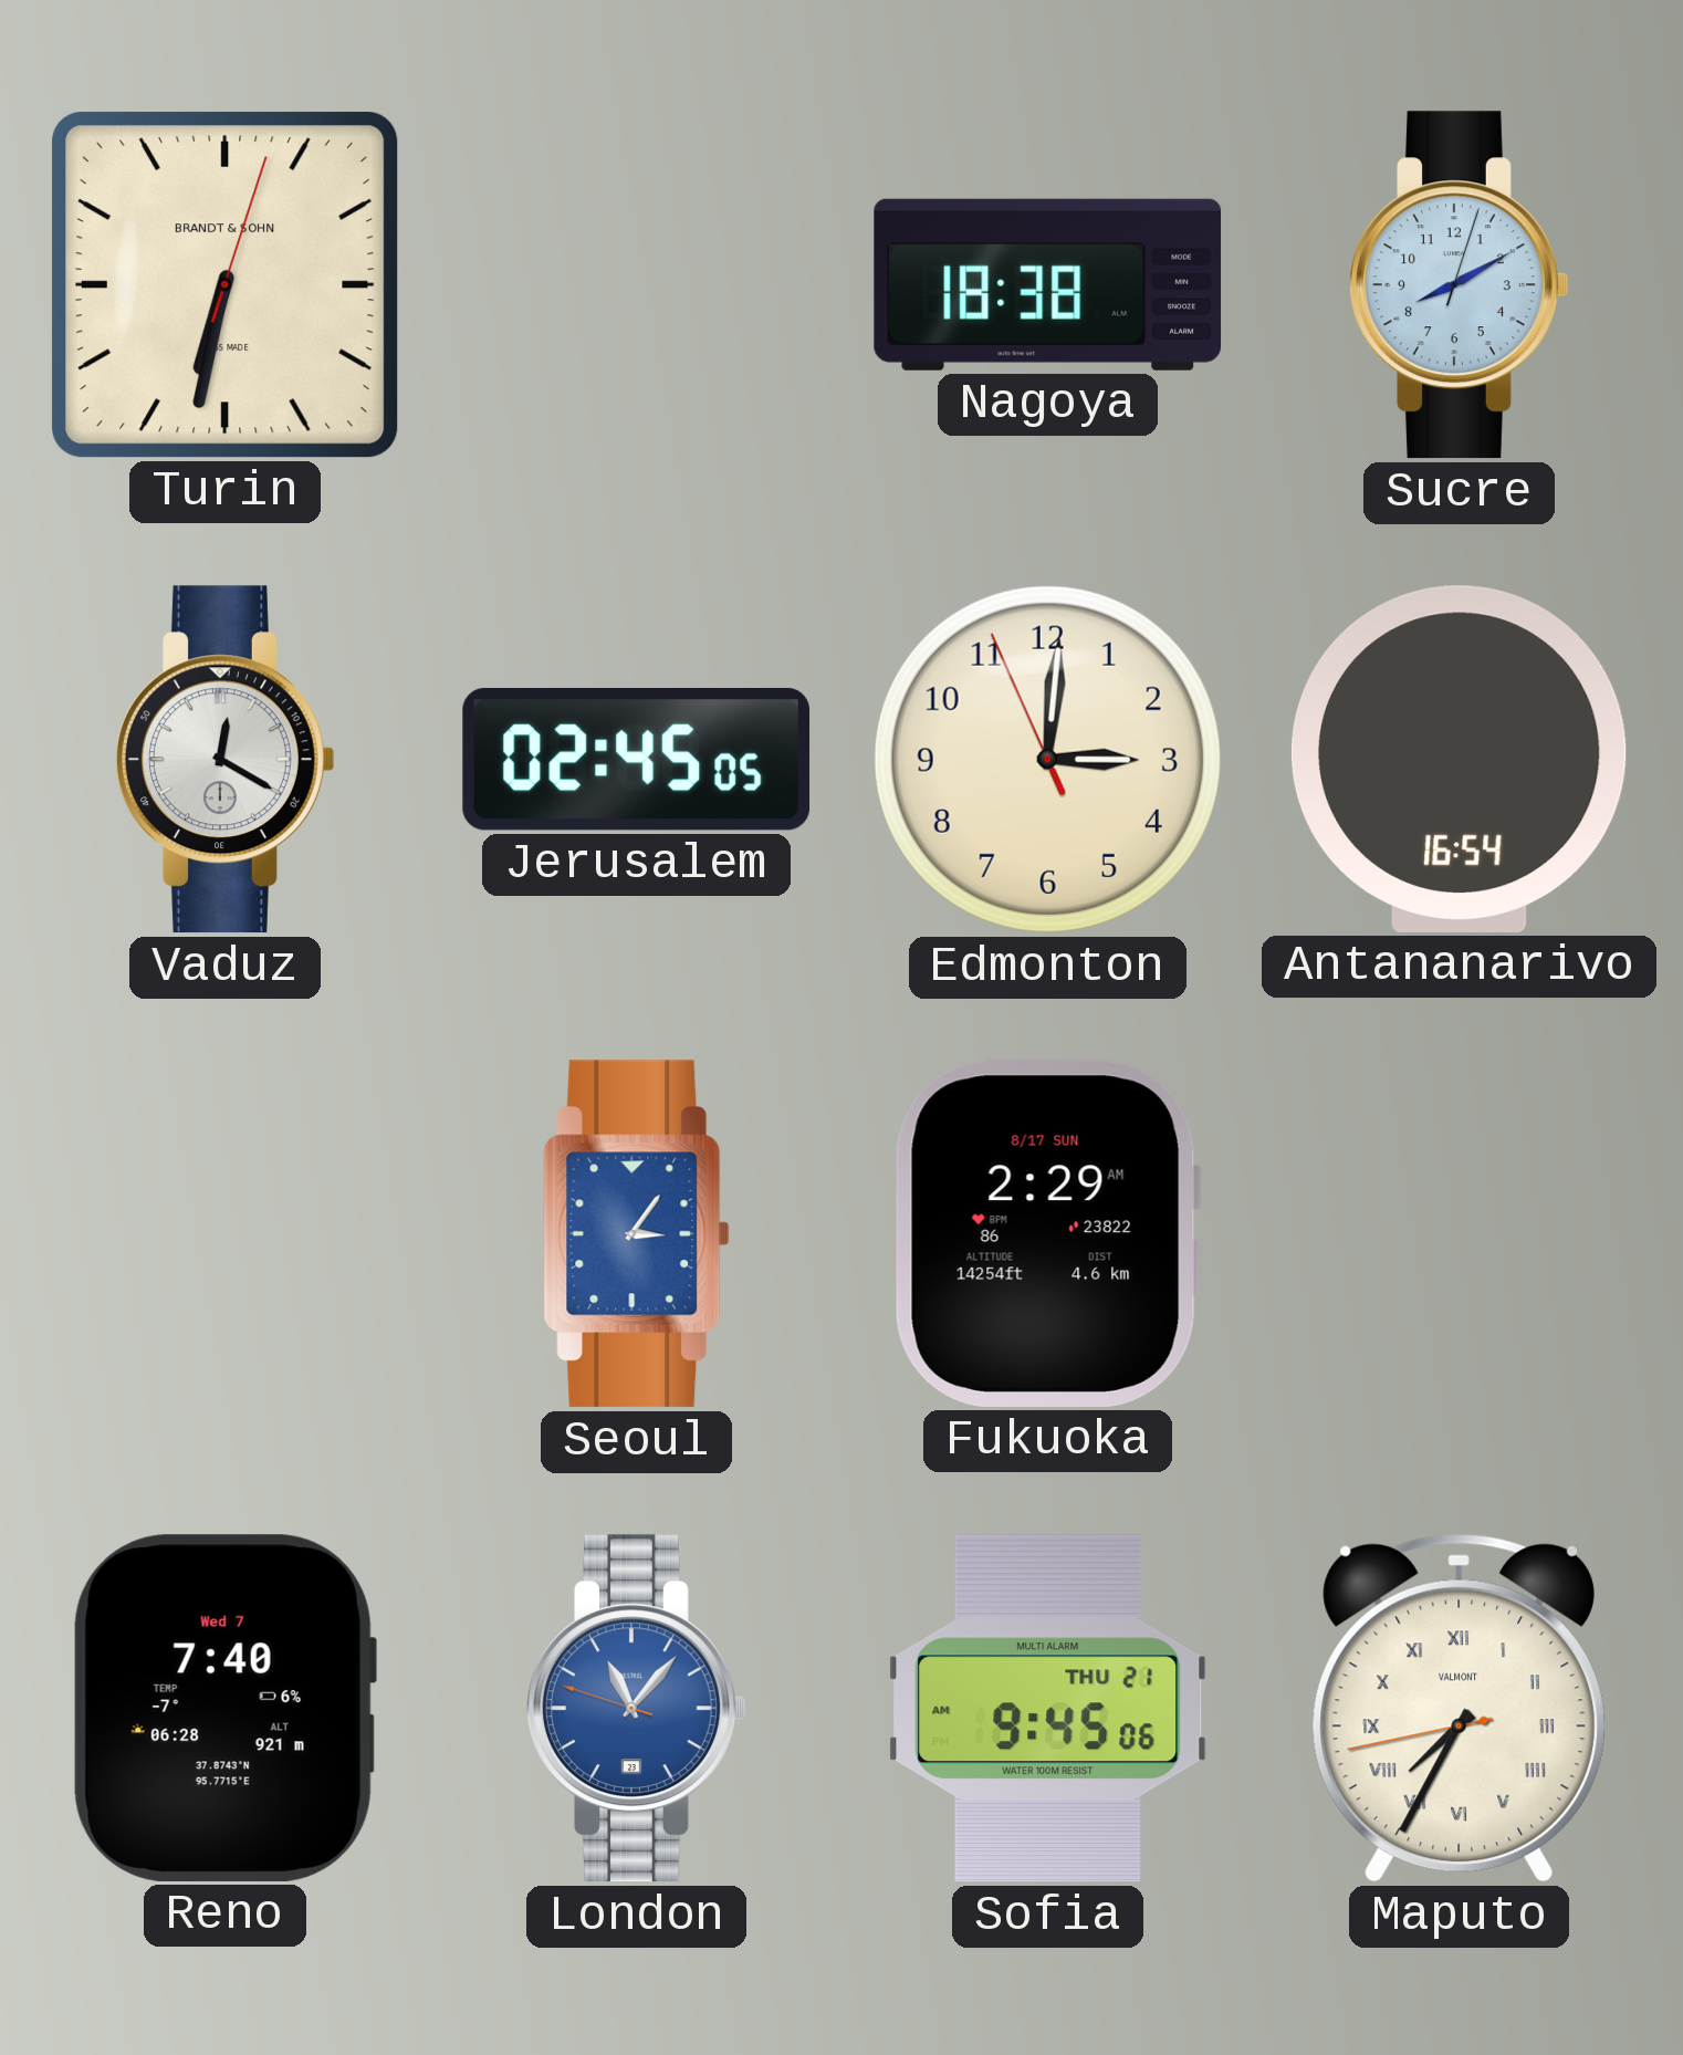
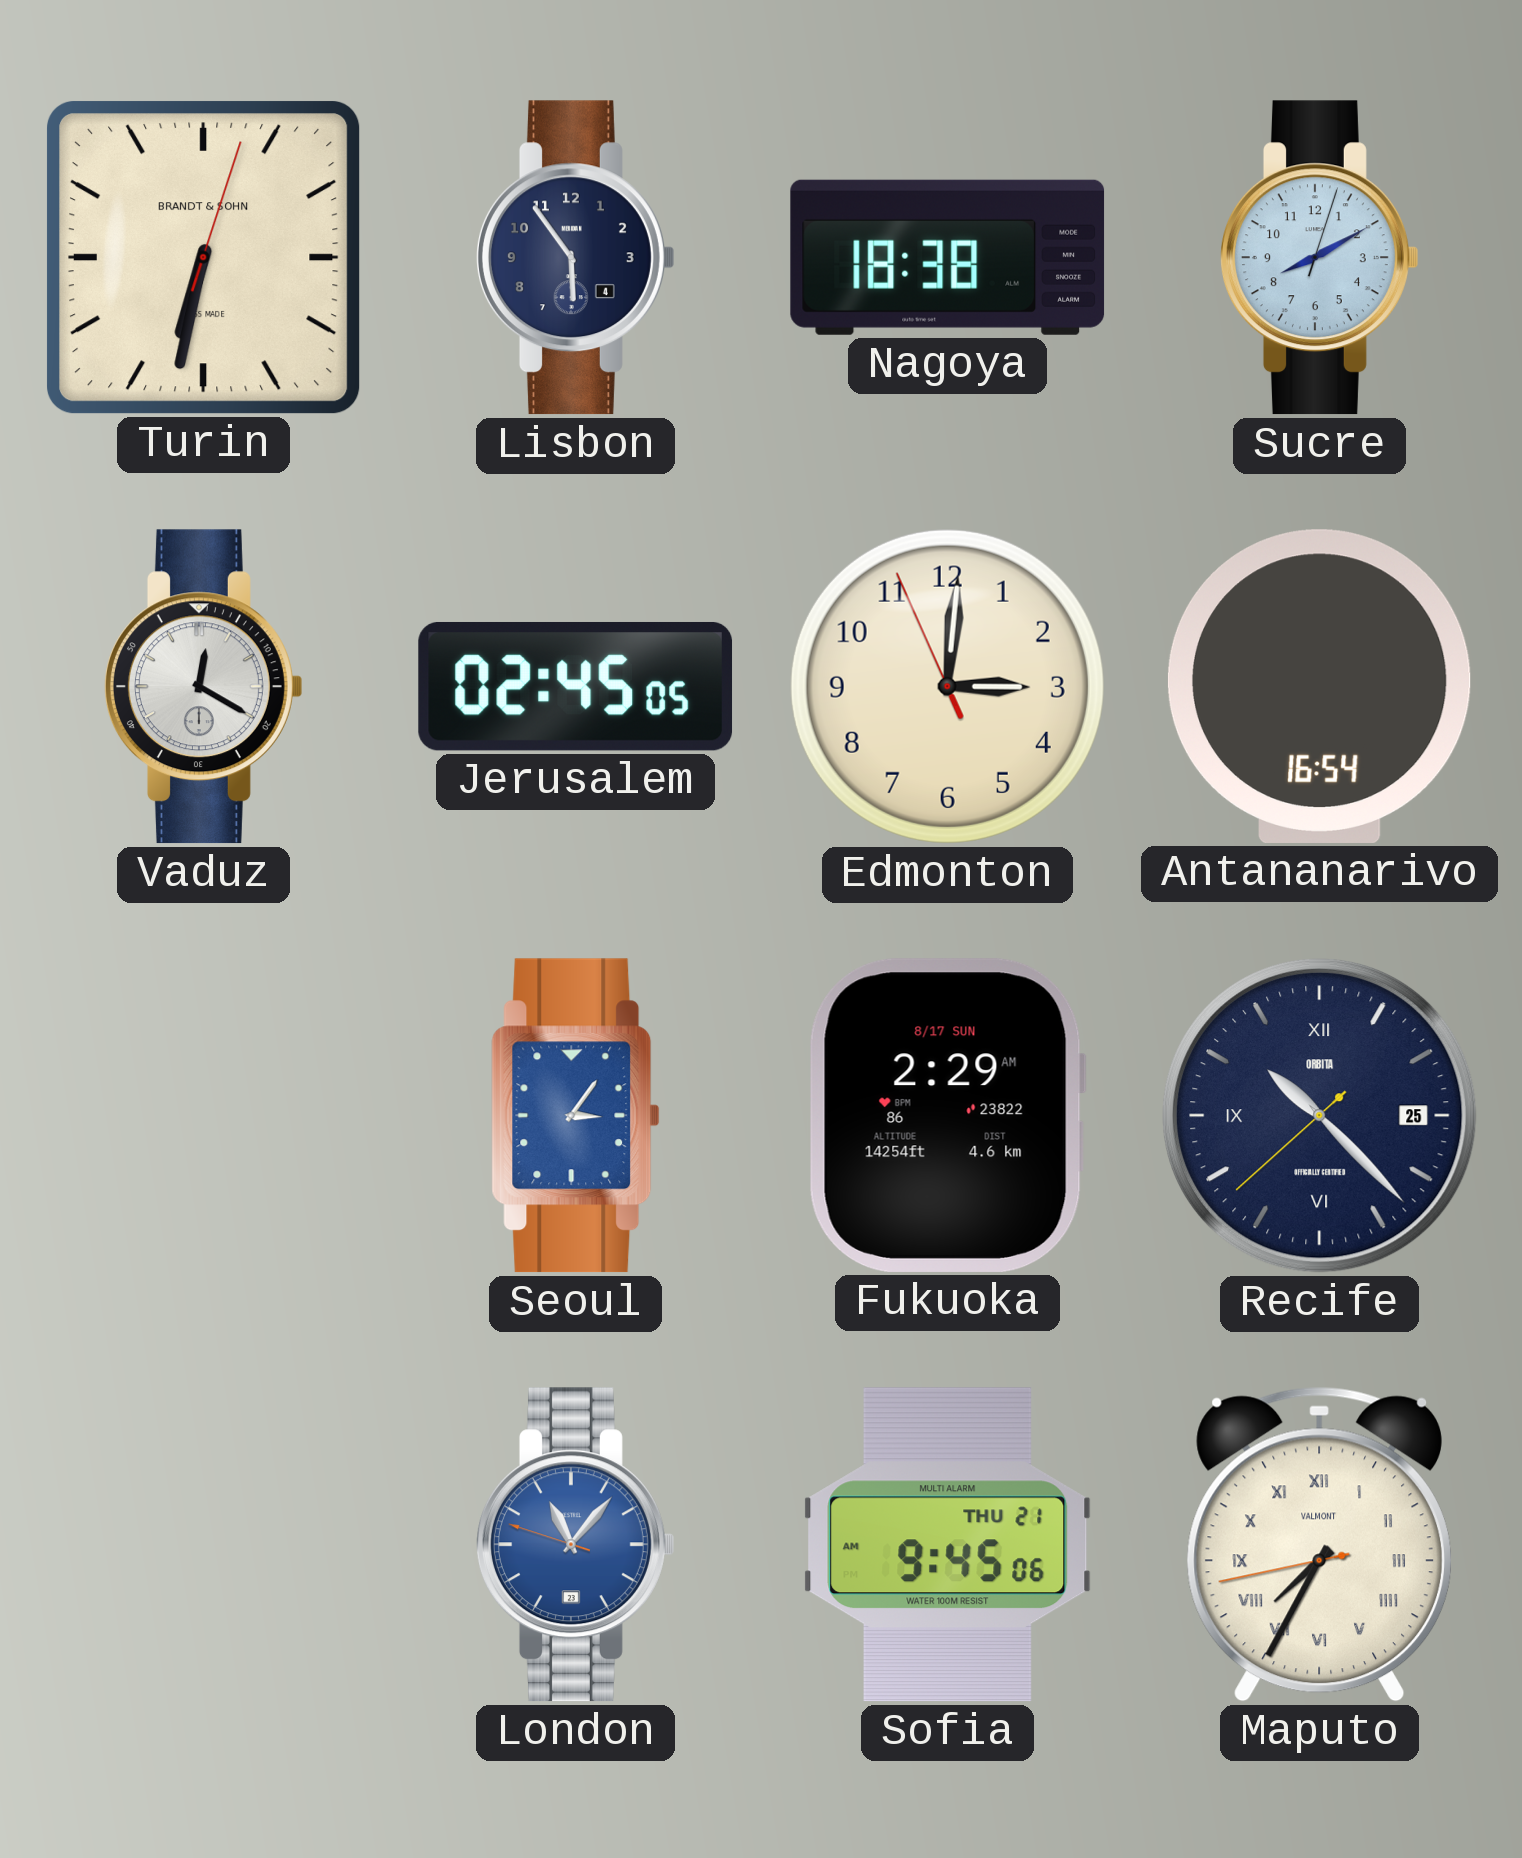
Lisbon: none -> 5:54
Recife: none -> 10:22
Reno: 7:40 -> none
